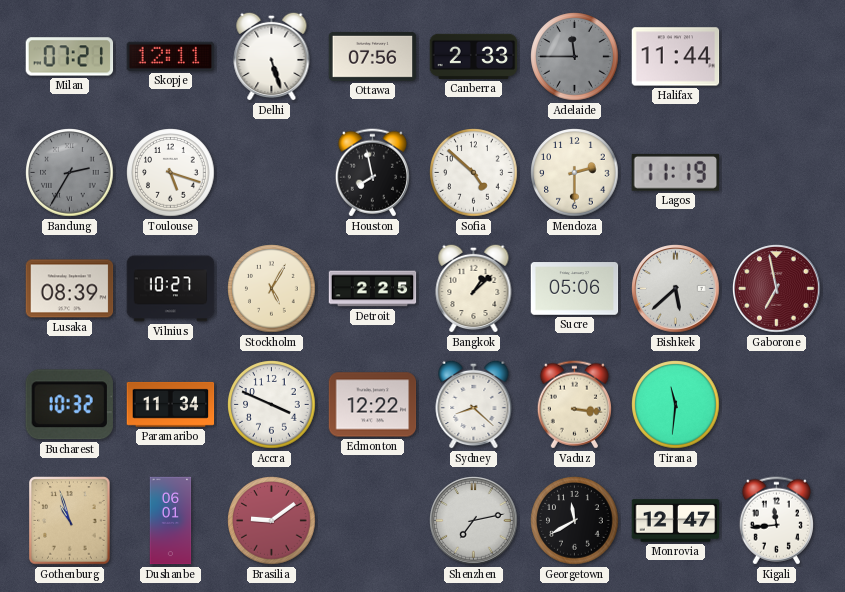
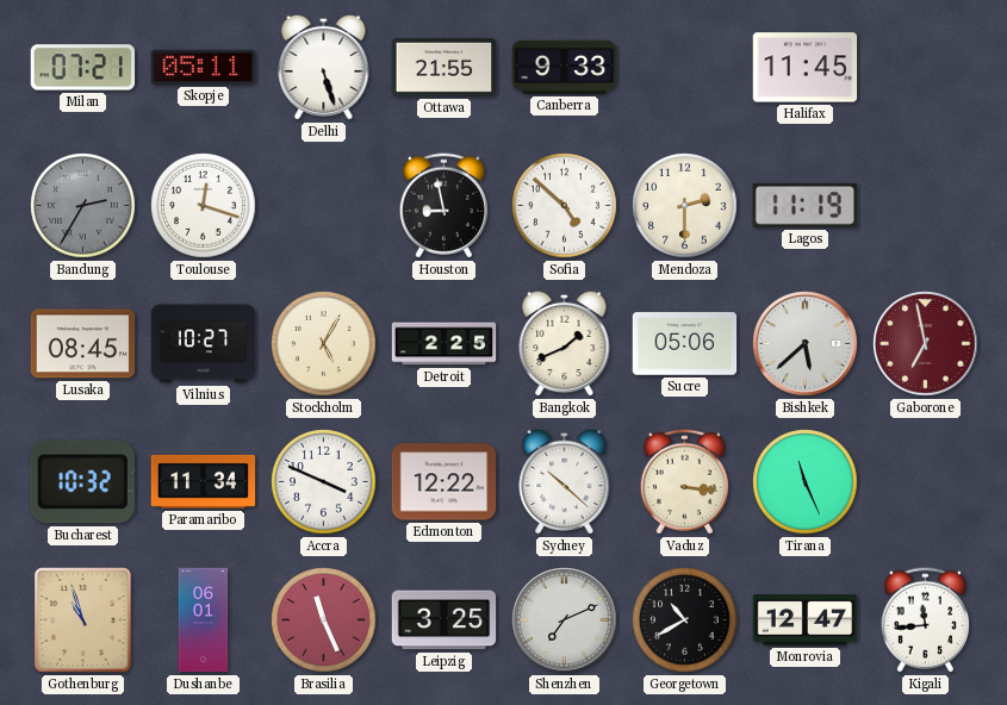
Skopje: 12:11 -> 05:11
Ottawa: 07:56 -> 21:55
Canberra: 2:33 -> 9:33
Adelaide: 11:45 -> none
Halifax: 11:44 -> 11:45
Toulouse: 5:18 -> 12:18
Houston: 7:58 -> 8:58
Lusaka: 08:39 -> 08:45
Bangkok: 1:08 -> 1:41
Sydney: 8:22 -> 10:22
Tirana: 11:31 -> 11:26
Brasilia: 9:09 -> 11:26
Leipzig: none -> 3:25
Shenzhen: 7:13 -> 7:11
Georgetown: 11:40 -> 10:40
